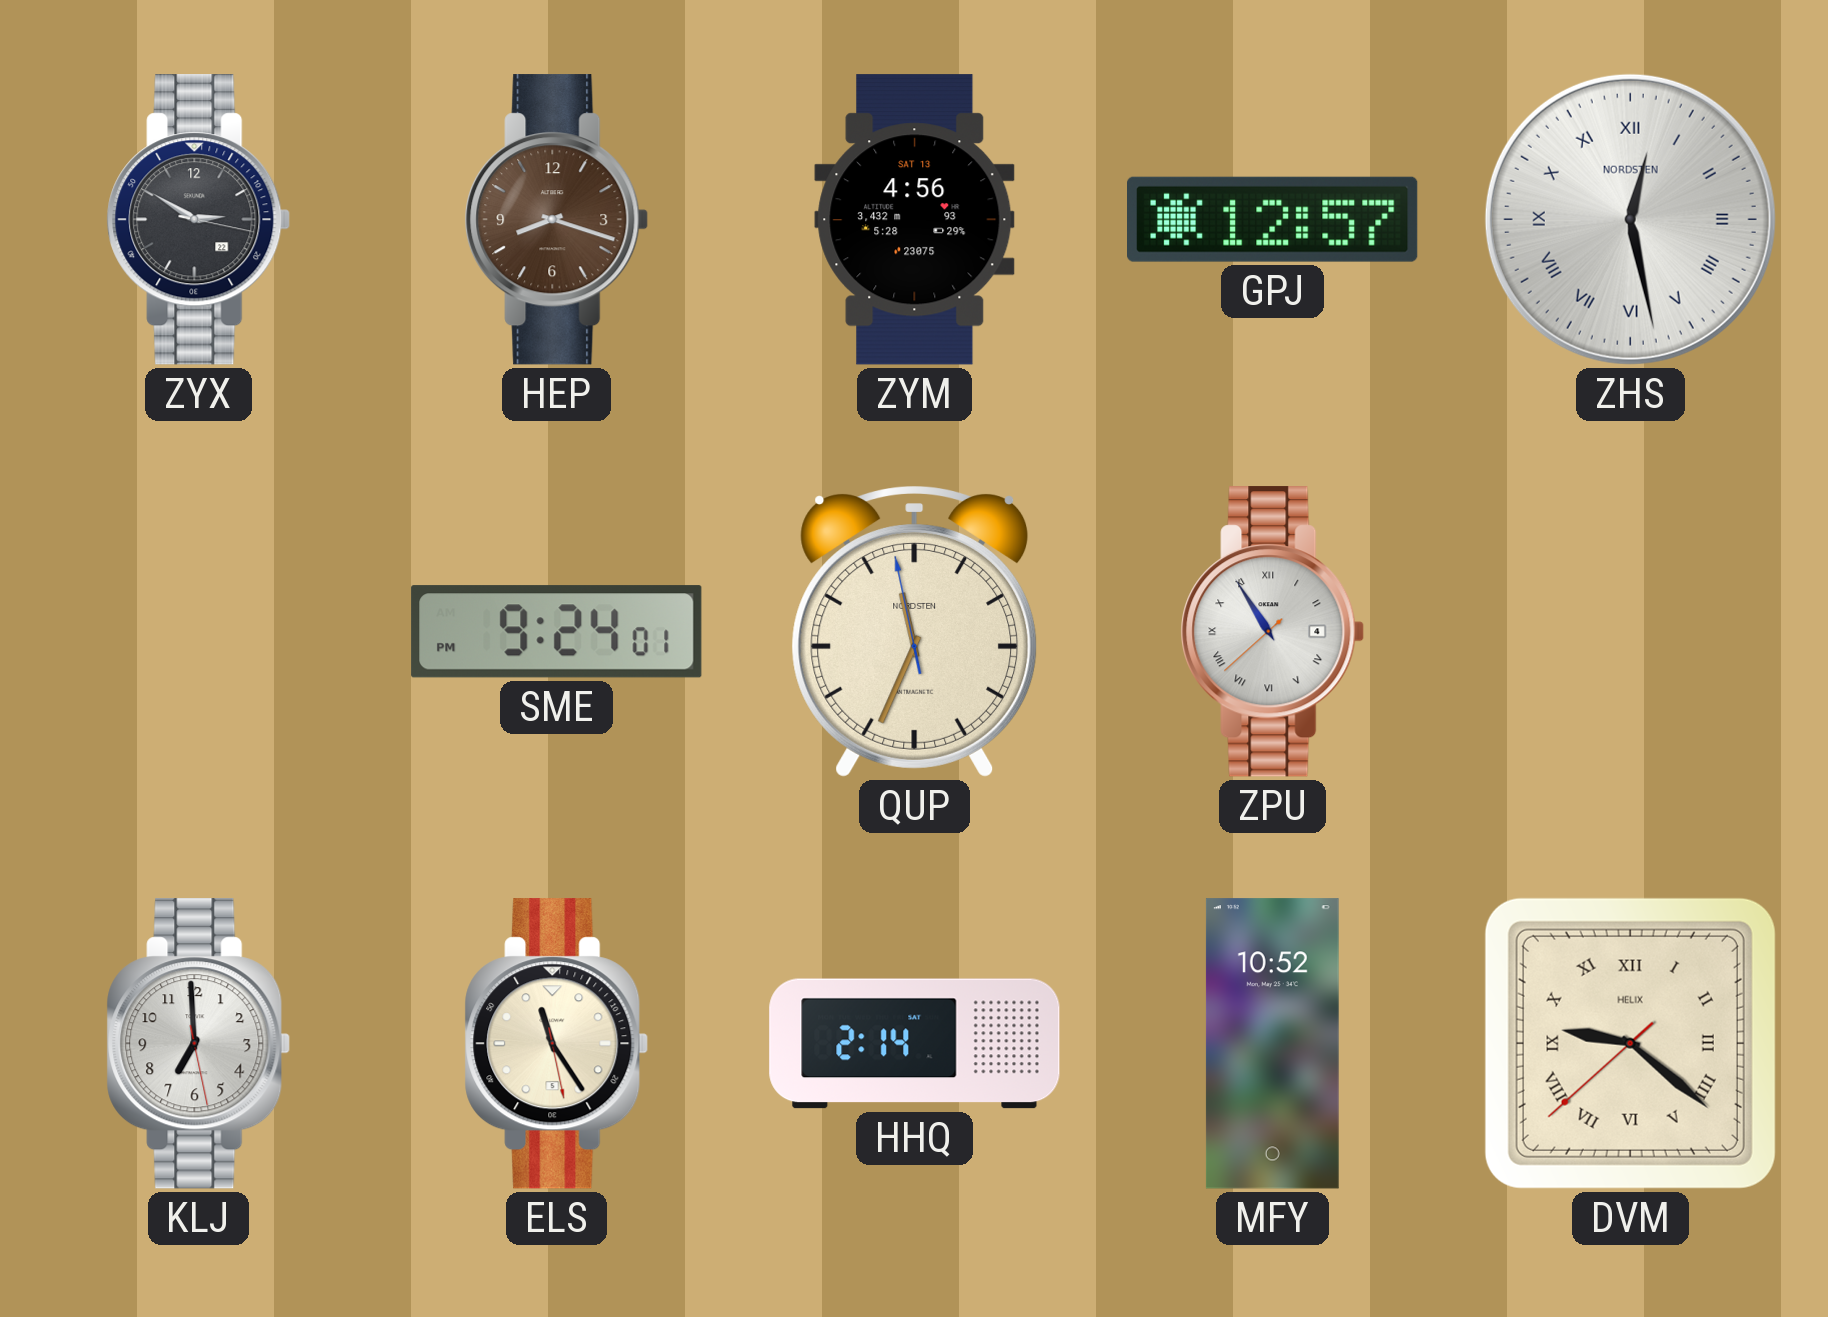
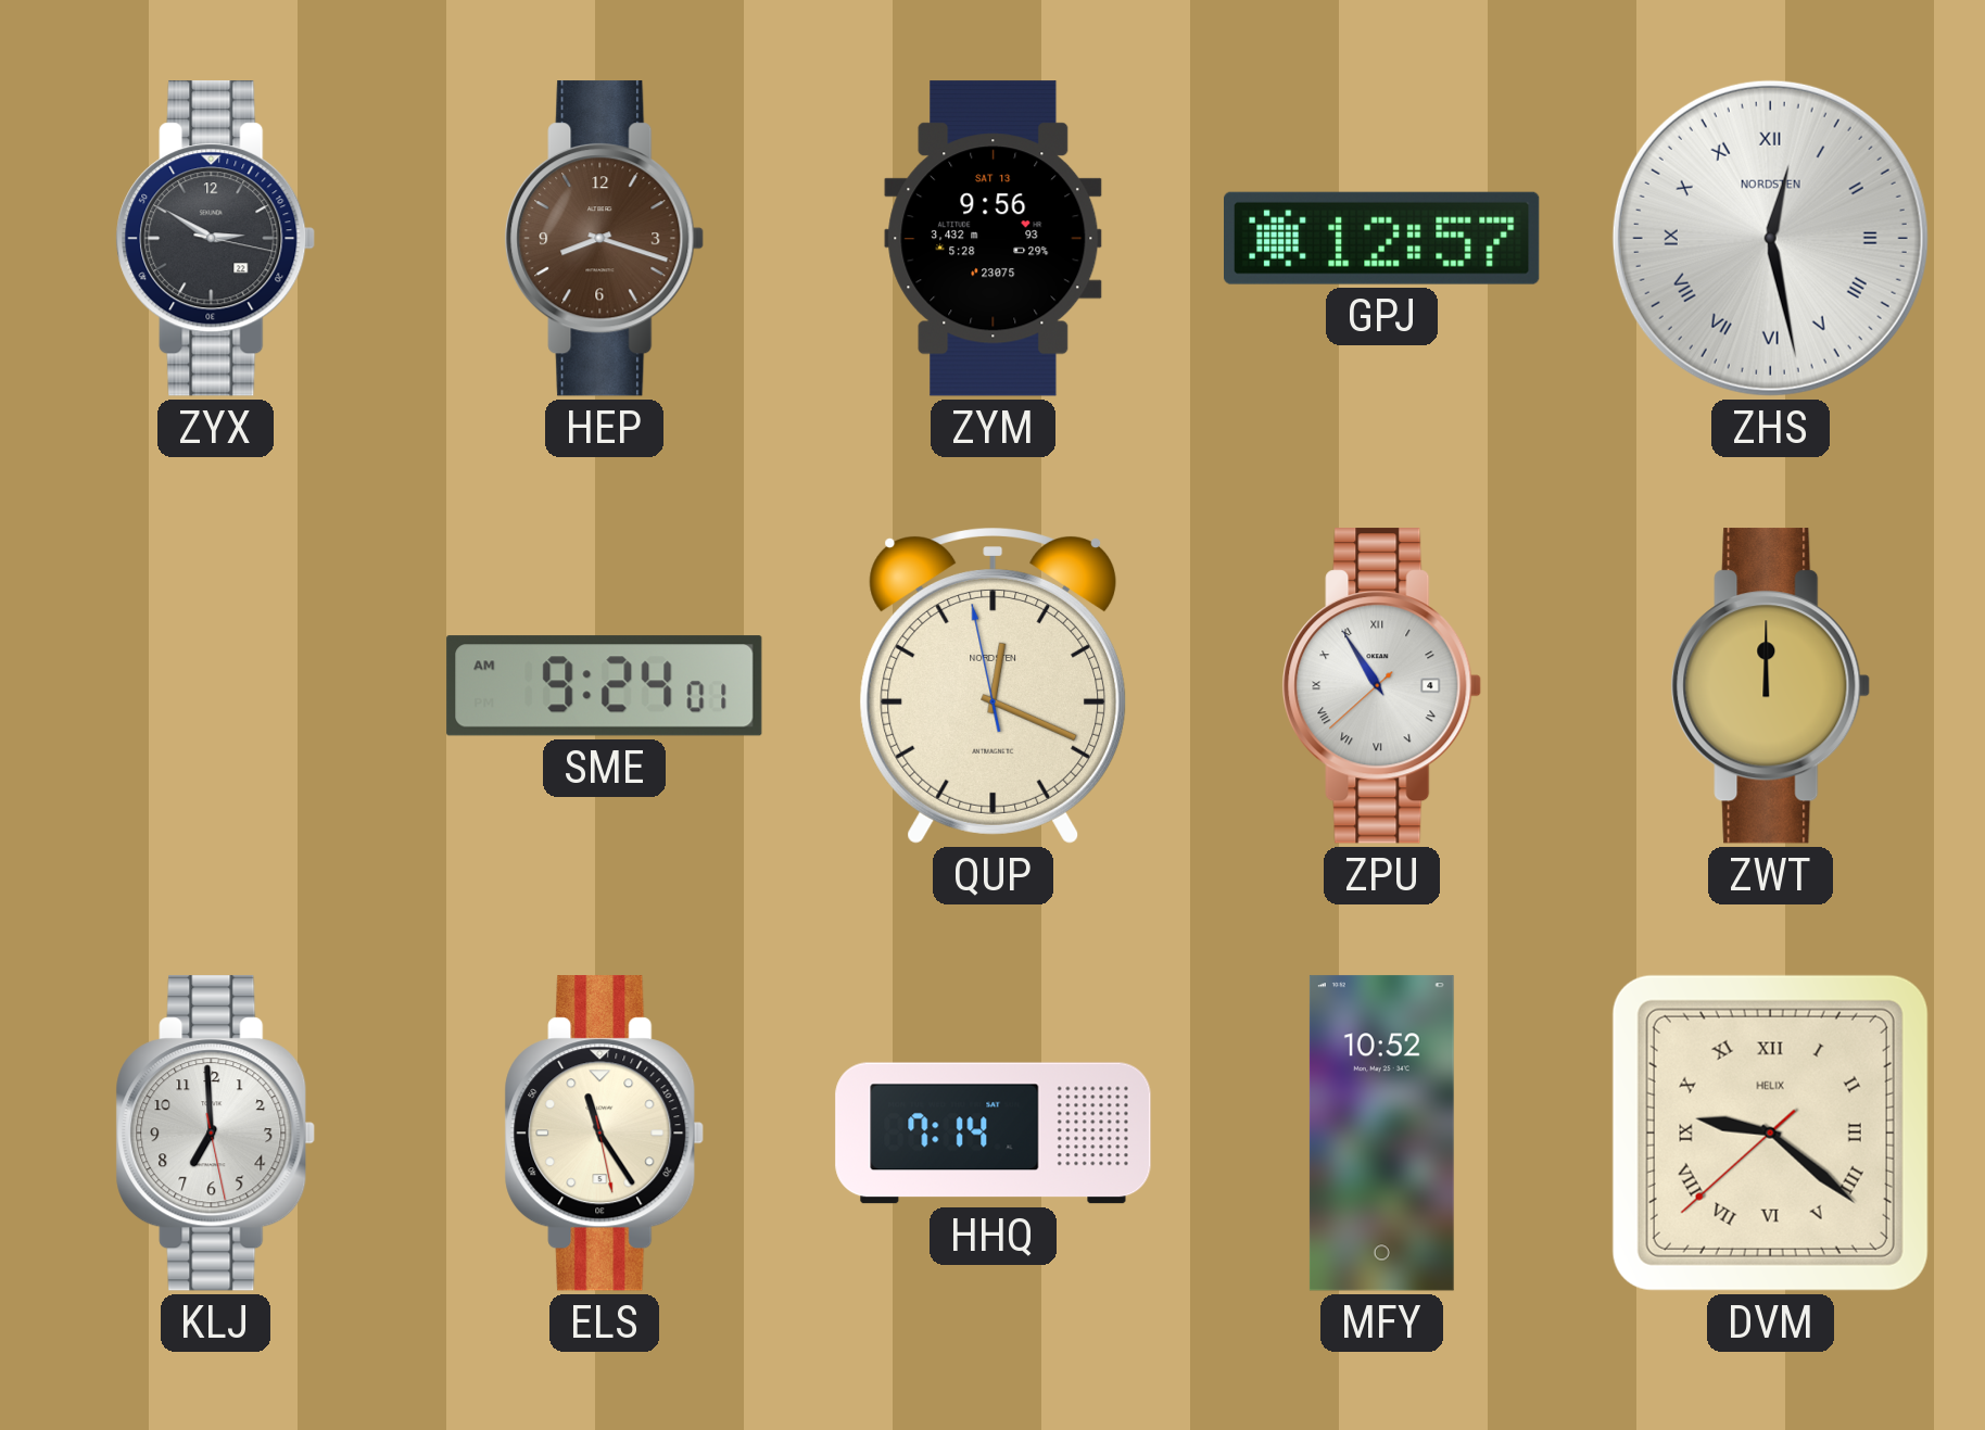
ZYM: 4:56 -> 9:56
SME: 9:24:01 PM -> 9:24:01 AM
QUP: 11:33 -> 12:18
ZWT: none -> 12:00
HHQ: 2:14 -> 7:14
